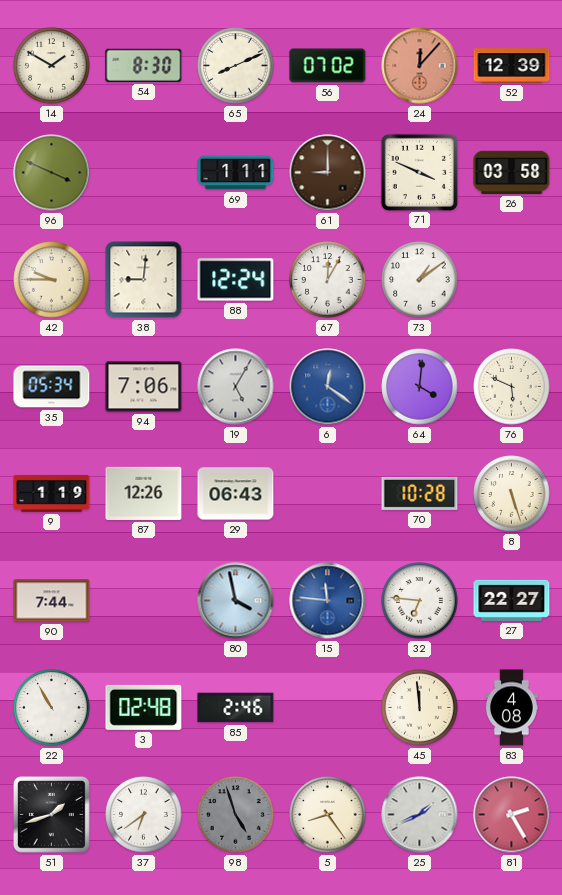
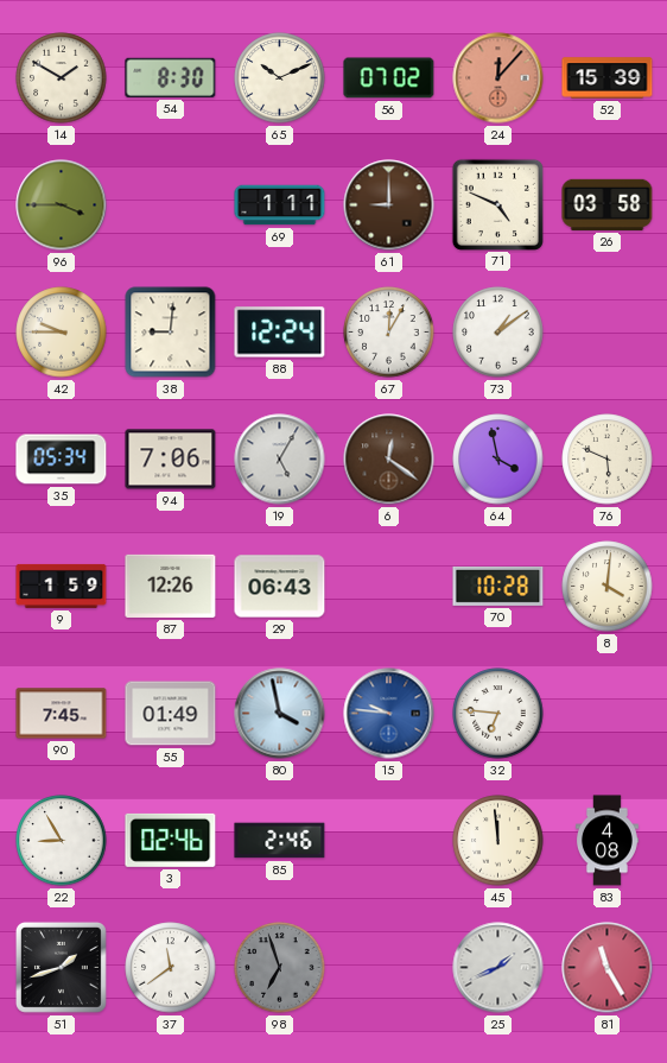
65: 8:11 -> 10:11
52: 12:39 -> 15:39
96: 3:49 -> 3:45
71: 3:49 -> 4:49
6 dial: blue -> brown
64: 4:01 -> 3:58
9: 1:19 -> 1:59
8: 5:27 -> 4:01
90: 7:44 -> 7:45
55: none -> 01:49
15: 11:46 -> 9:46
27: 22:27 -> none
22: 10:55 -> 8:55
3: 02:48 -> 02:46
37: 6:39 -> 11:39
98: 4:57 -> 6:57
5: 8:24 -> none
81: 2:25 -> 11:25
